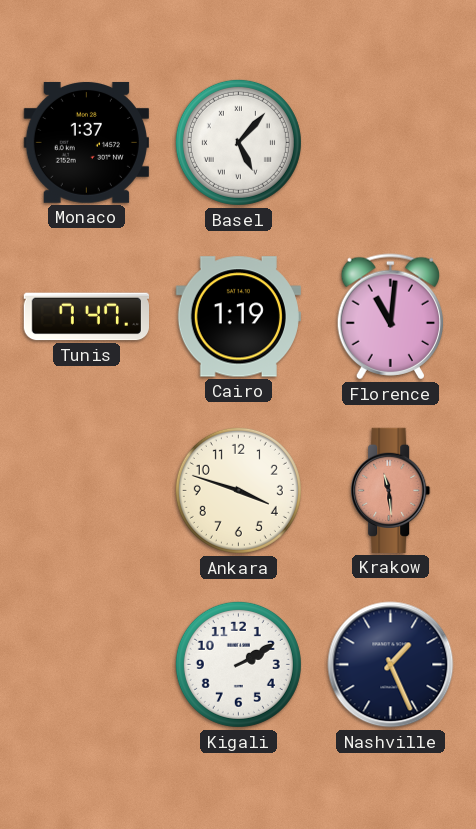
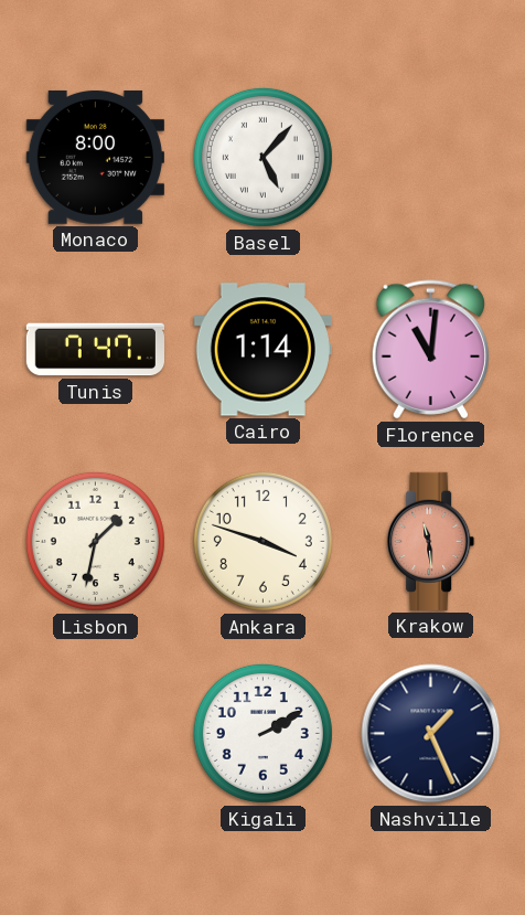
Monaco: 1:37 -> 8:00
Cairo: 1:19 -> 1:14
Lisbon: none -> 1:32
